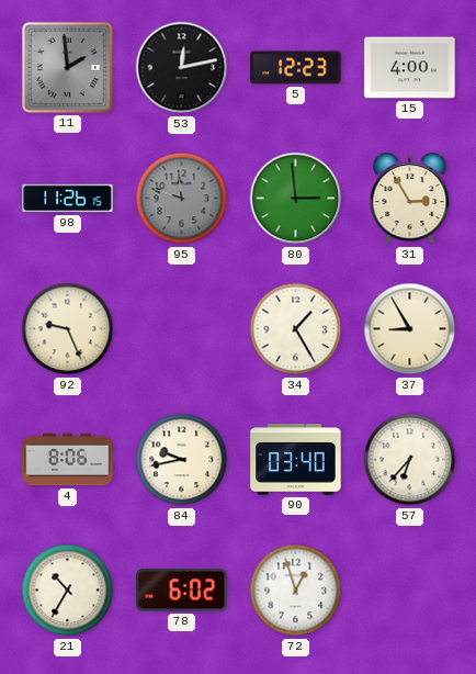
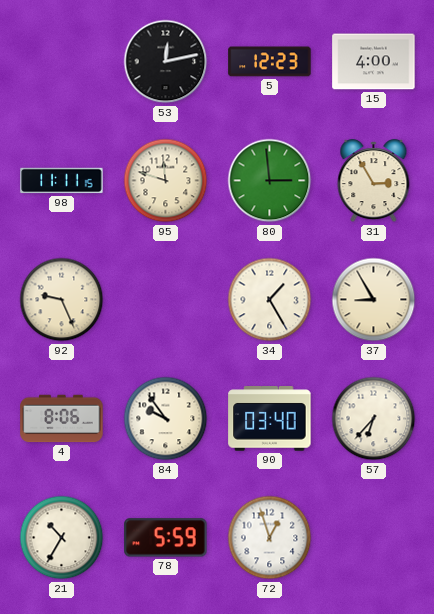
11: 1:59 -> none
98: 11:26 -> 11:11
95 dial: grey -> cream
84: 9:43 -> 9:54
78: 6:02 -> 5:59
